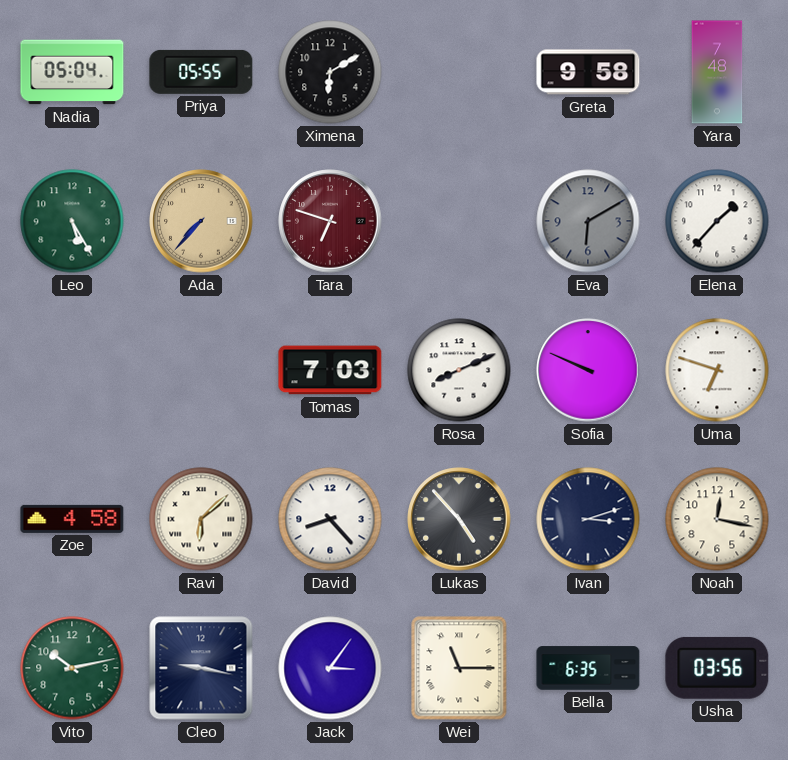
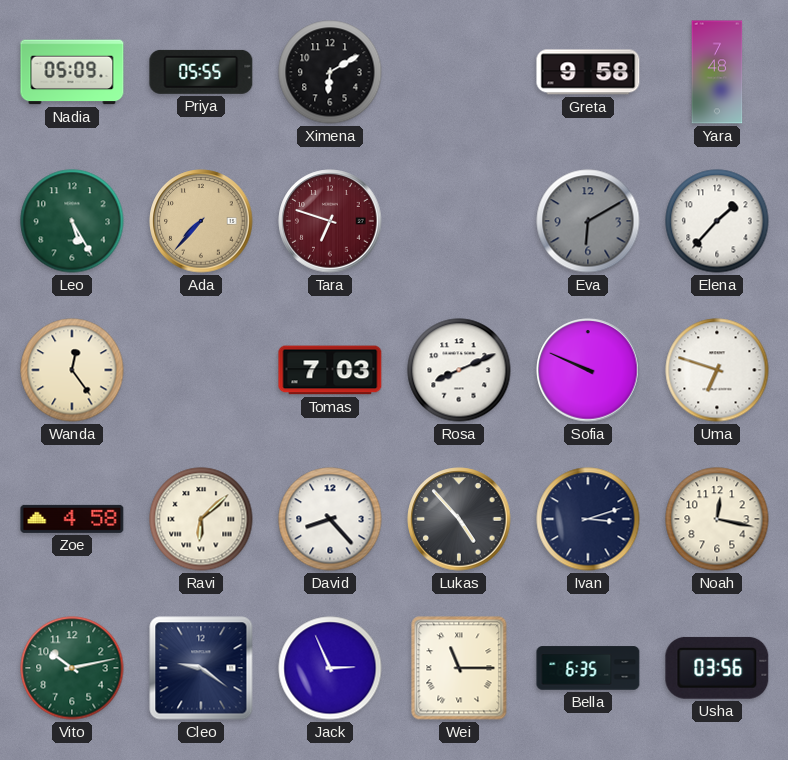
Nadia: 05:04 -> 05:09
Wanda: none -> 12:24
Cleo: 9:17 -> 9:21
Jack: 3:06 -> 2:56
